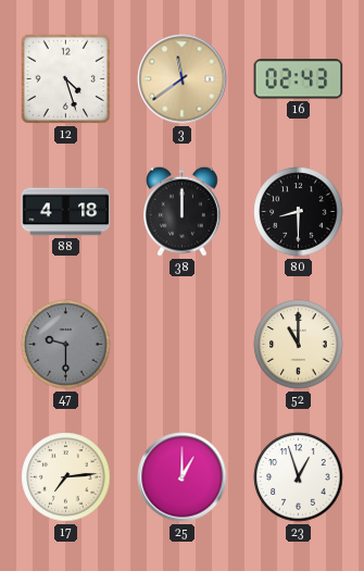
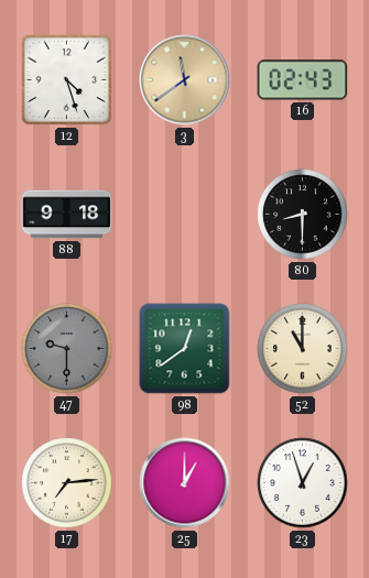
88: 4:18 -> 9:18
38: 12:00 -> none
98: none -> 12:39
